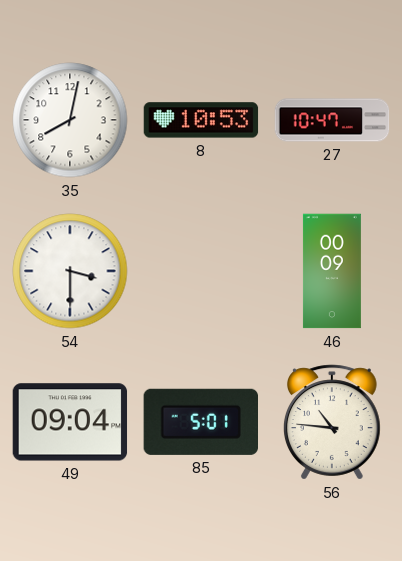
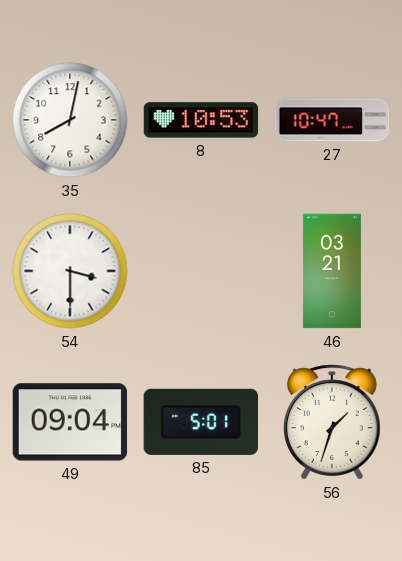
46: 00:09 -> 03:21
56: 10:46 -> 1:33
